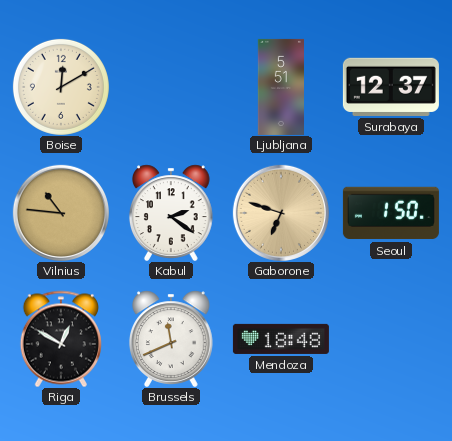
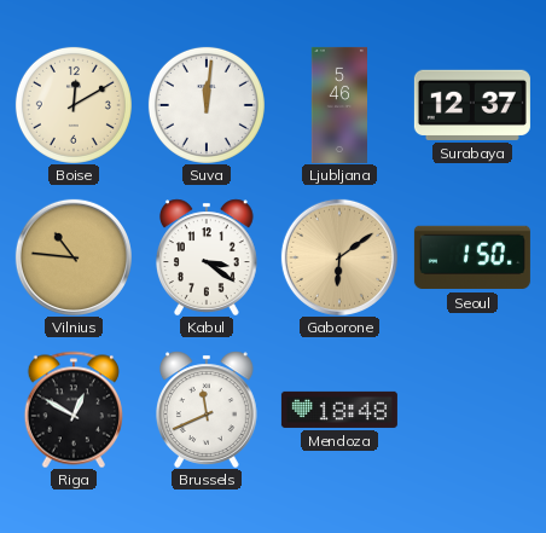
Suva: none -> 12:01
Ljubljana: 5:51 -> 5:46
Kabul: 2:21 -> 3:21
Gaborone: 6:48 -> 6:09
